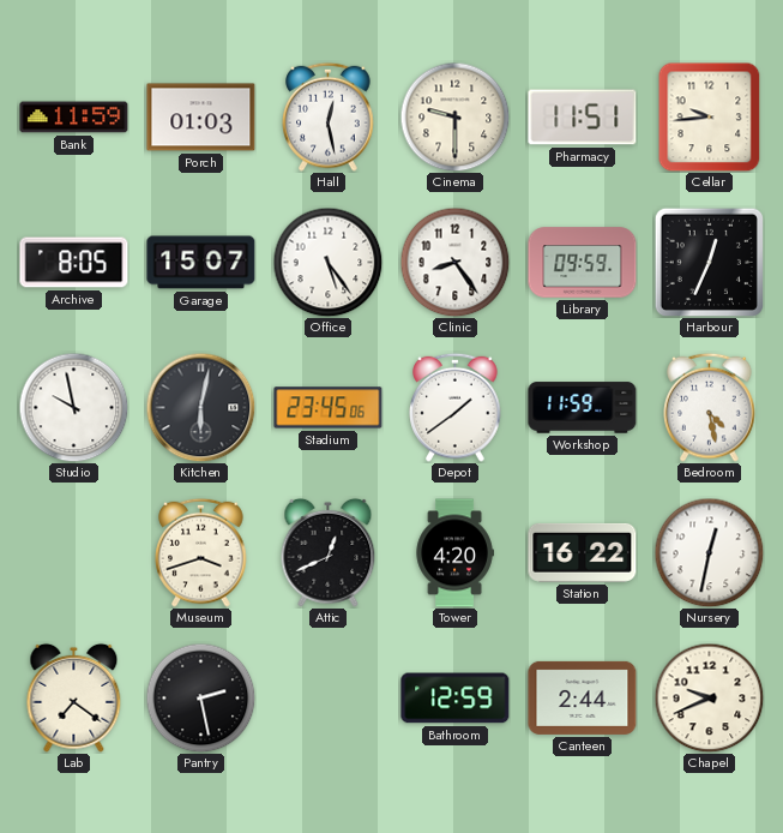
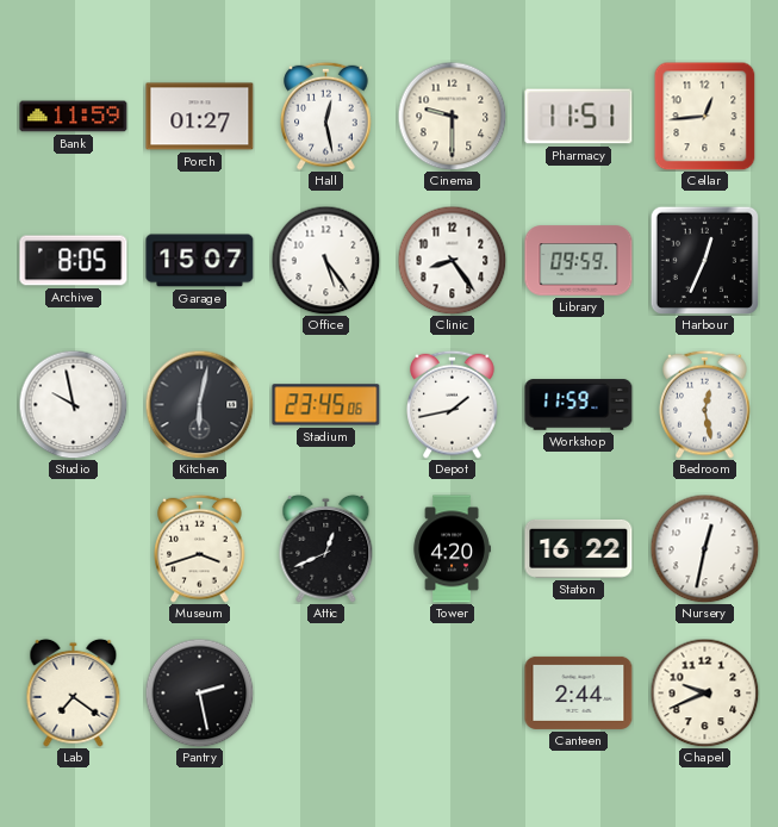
Porch: 01:03 -> 01:27
Cellar: 9:44 -> 12:44
Depot: 1:39 -> 1:43
Bedroom: 4:28 -> 12:28
Bathroom: 12:59 -> none
